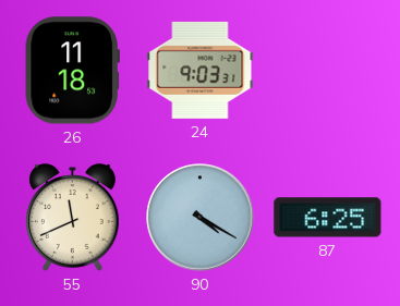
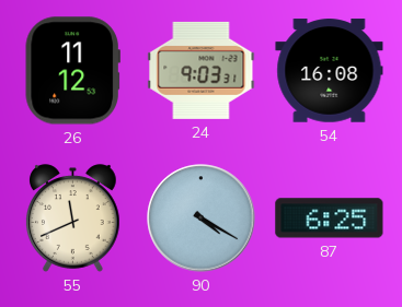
26: 11:18 -> 11:12
54: none -> 16:08
